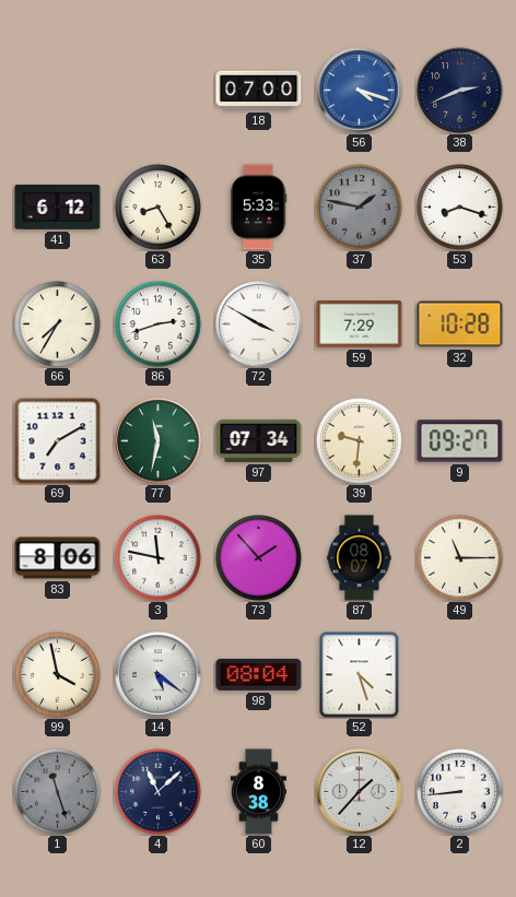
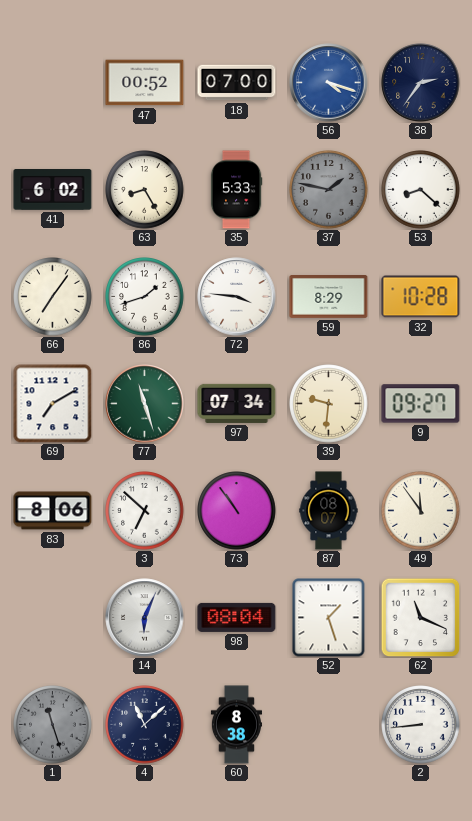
47: none -> 00:52
38: 2:41 -> 2:36
41: 6:12 -> 6:02
53: 8:18 -> 8:22
66: 7:35 -> 7:06
86: 2:42 -> 1:42
72: 3:50 -> 3:46
59: 7:29 -> 8:29
77: 11:32 -> 11:27
3: 11:47 -> 6:52
73: 1:53 -> 10:54
49: 11:15 -> 11:54
99: 3:58 -> none
14: 5:21 -> 6:04
52: 4:27 -> 1:27
62: none -> 11:19
12: 1:37 -> none
